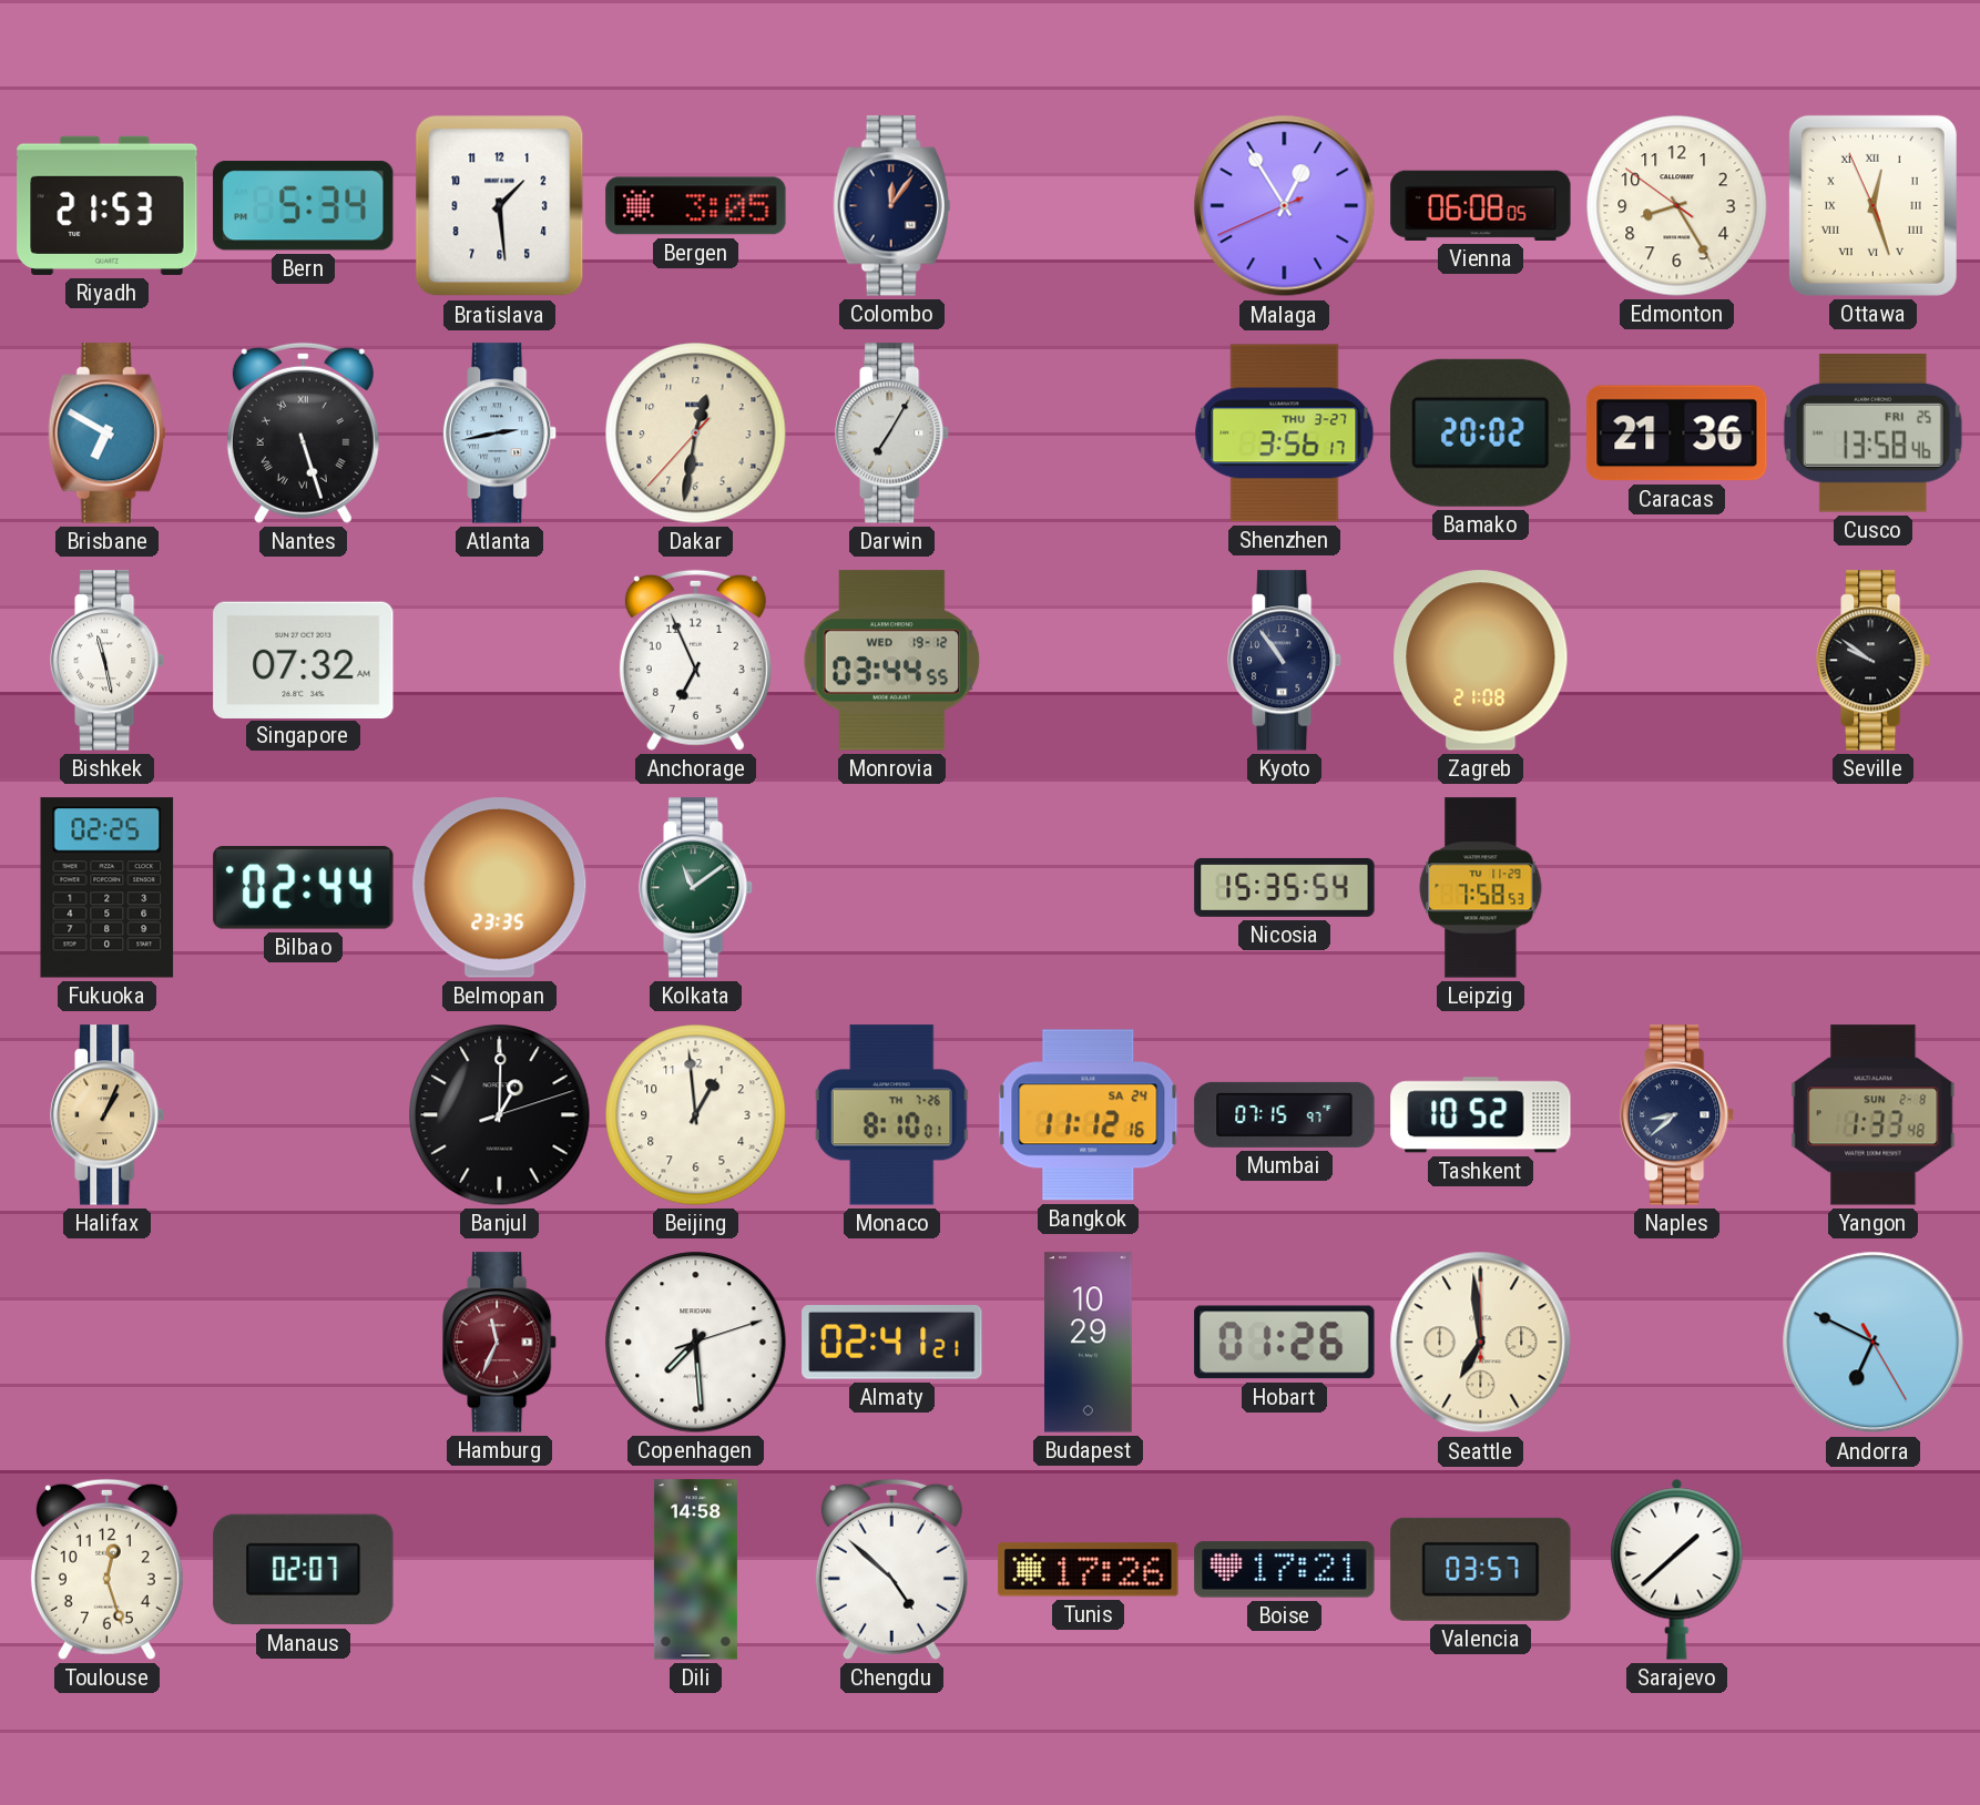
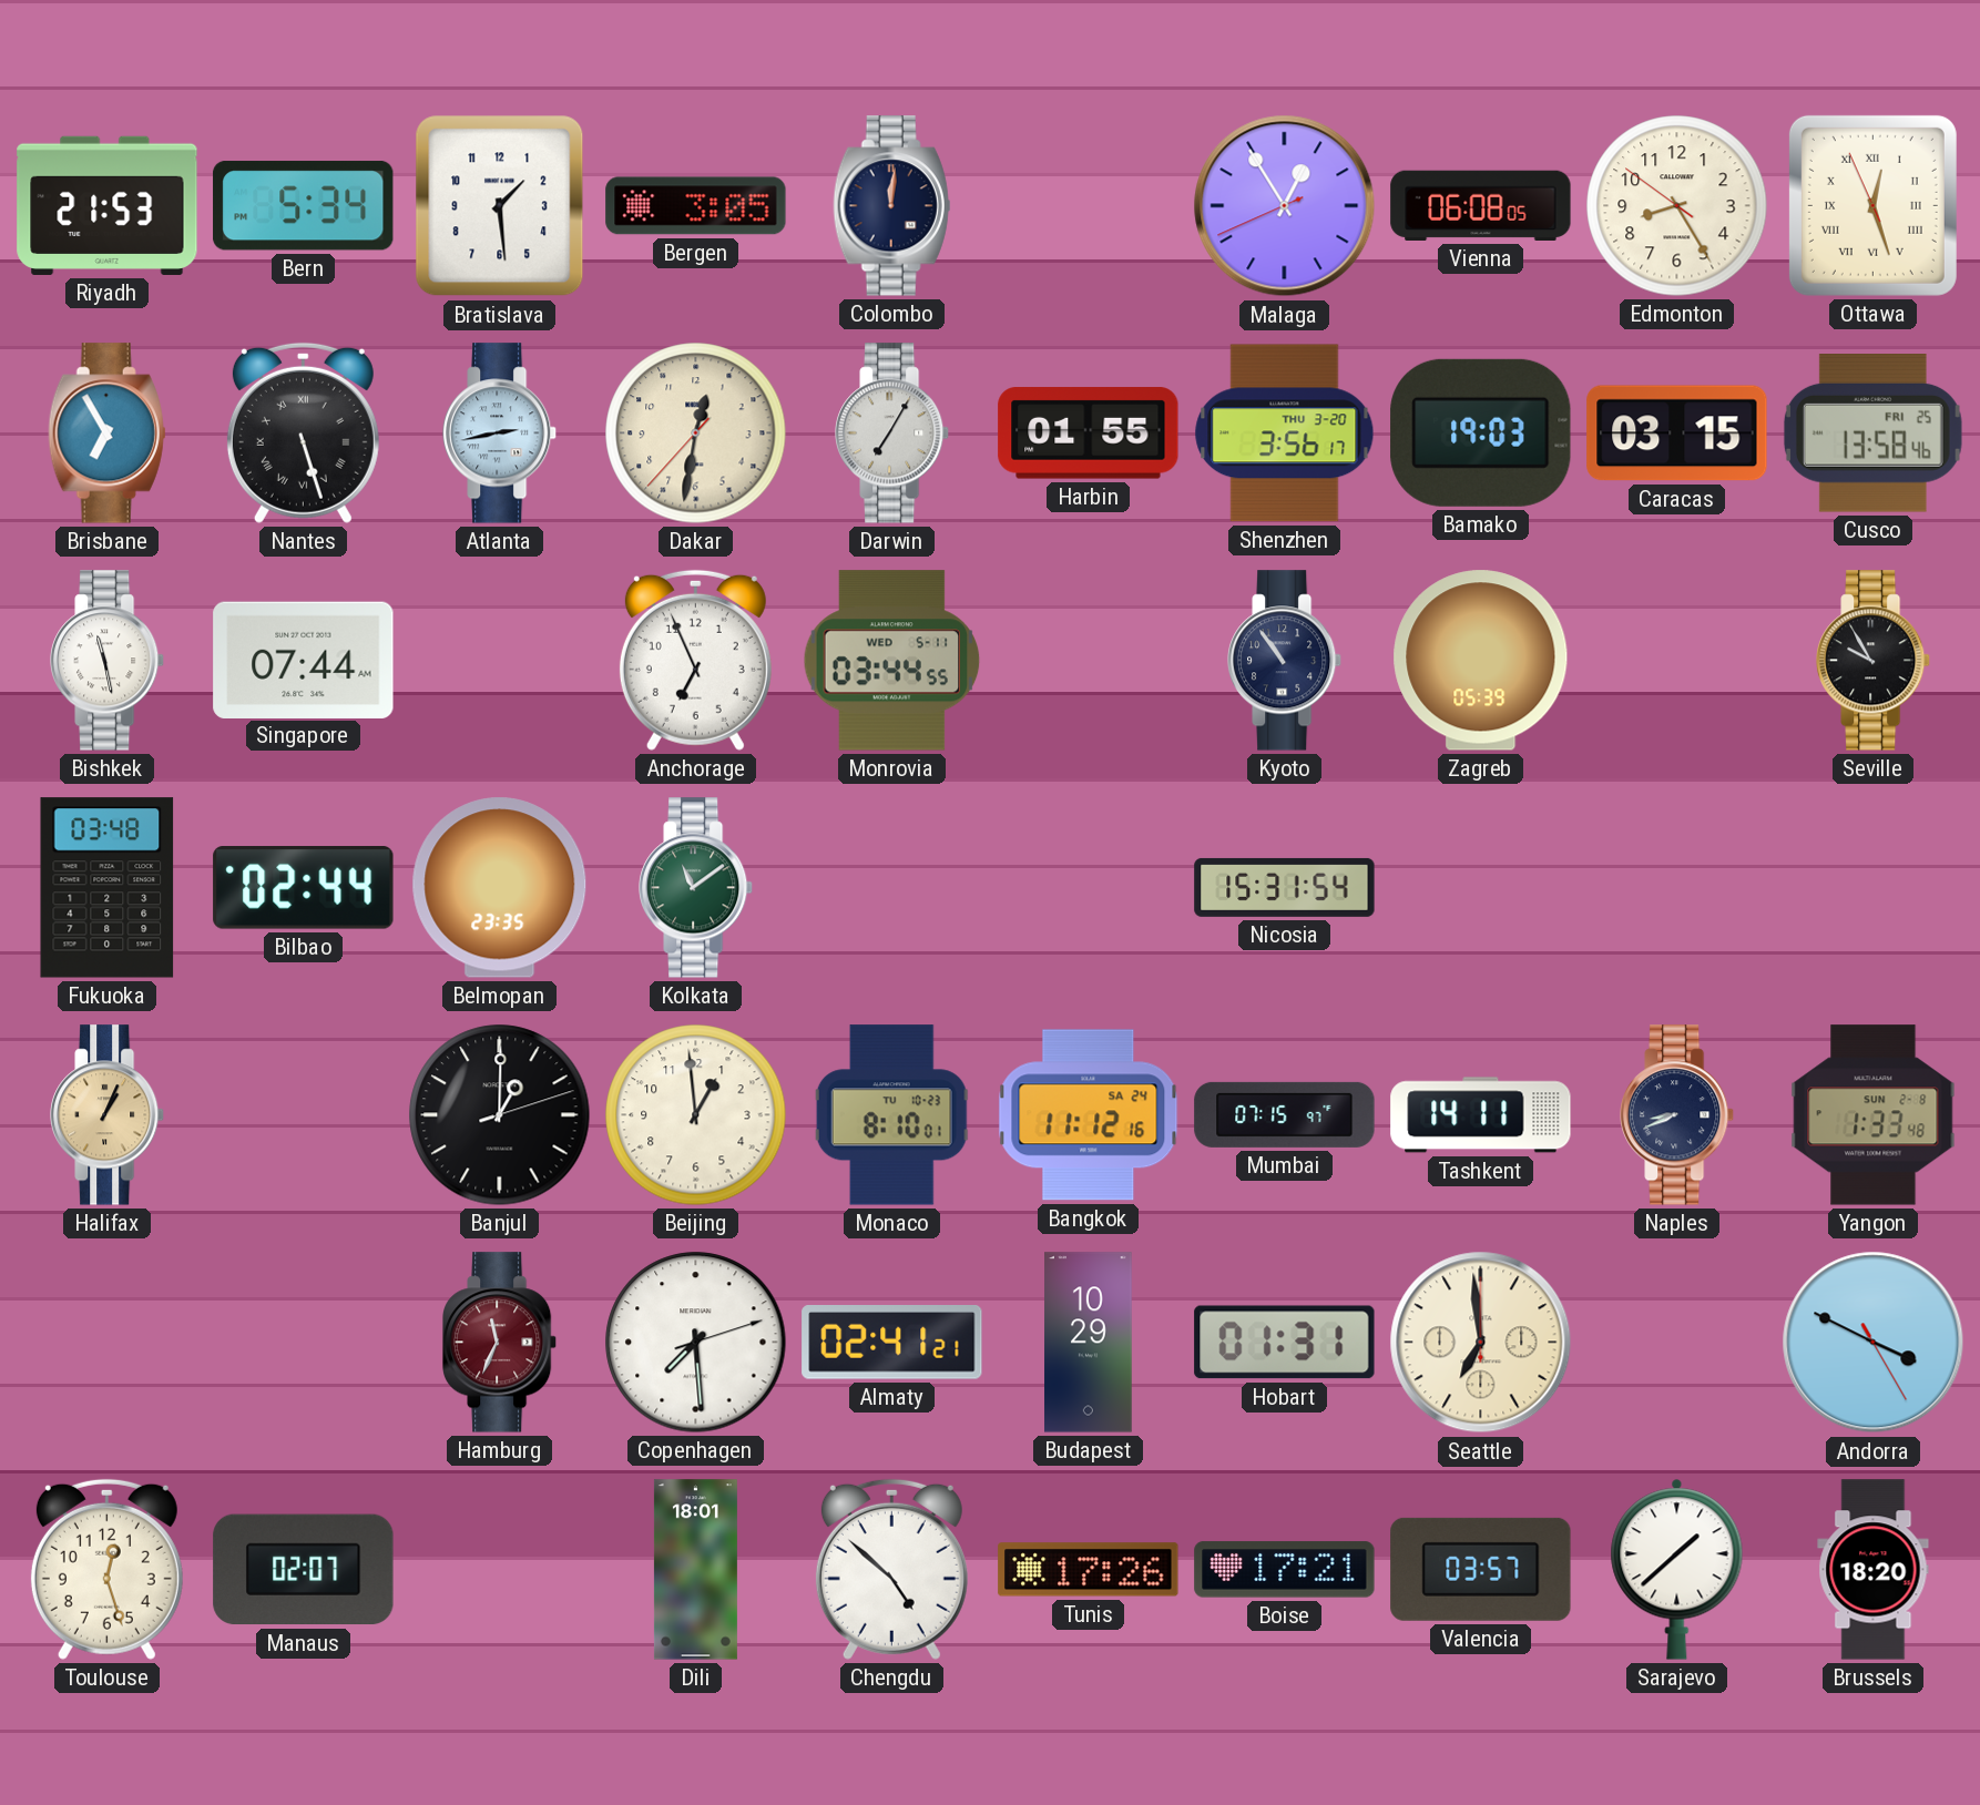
Colombo: 12:06 -> 12:01
Brisbane: 6:50 -> 6:55
Harbin: none -> 01:55
Shenzhen date: THU 3-27 -> THU 3-20
Bamako: 20:02 -> 19:03
Caracas: 21:36 -> 03:15
Singapore: 07:32 -> 07:44
Monrovia date: WED 19-12 -> WED 5-11
Zagreb: 21:08 -> 05:39
Seville: 9:51 -> 9:55
Fukuoka: 02:25 -> 03:48
Nicosia: 15:35 -> 15:31
Leipzig: 7:58 -> none
Monaco date: TH 7-26 -> TU 10-23
Tashkent: 10:52 -> 14:11
Naples: 8:38 -> 8:41
Hobart: 01:26 -> 01:31
Andorra: 6:49 -> 3:49
Dili: 14:58 -> 18:01
Brussels: none -> 18:20
